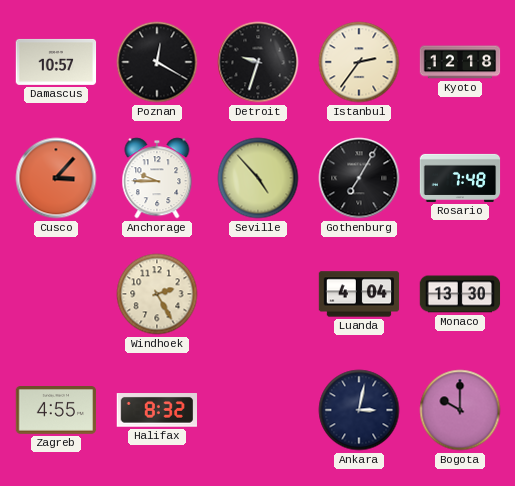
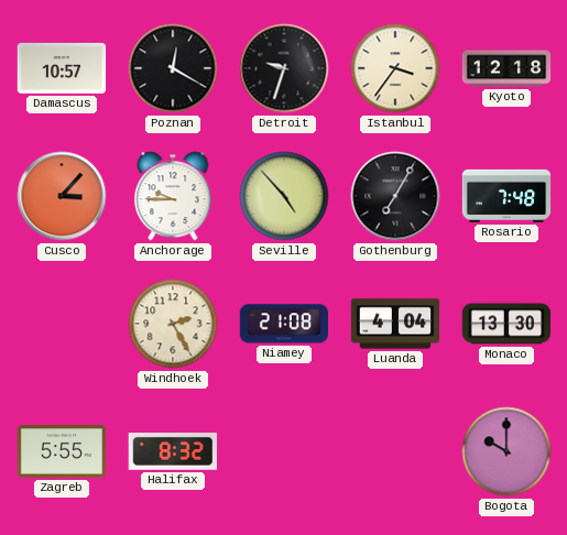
Istanbul: 2:36 -> 3:36
Niamey: none -> 21:08
Zagreb: 4:55 -> 5:55
Ankara: 3:02 -> none
